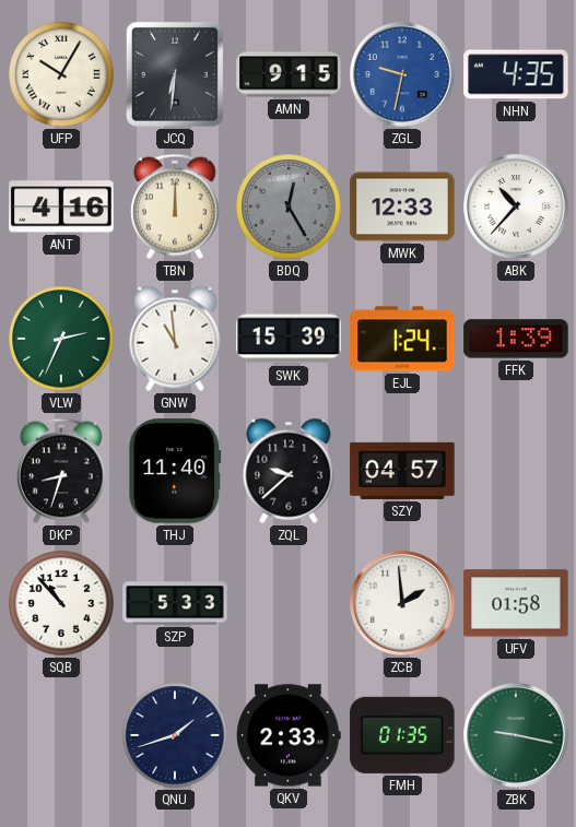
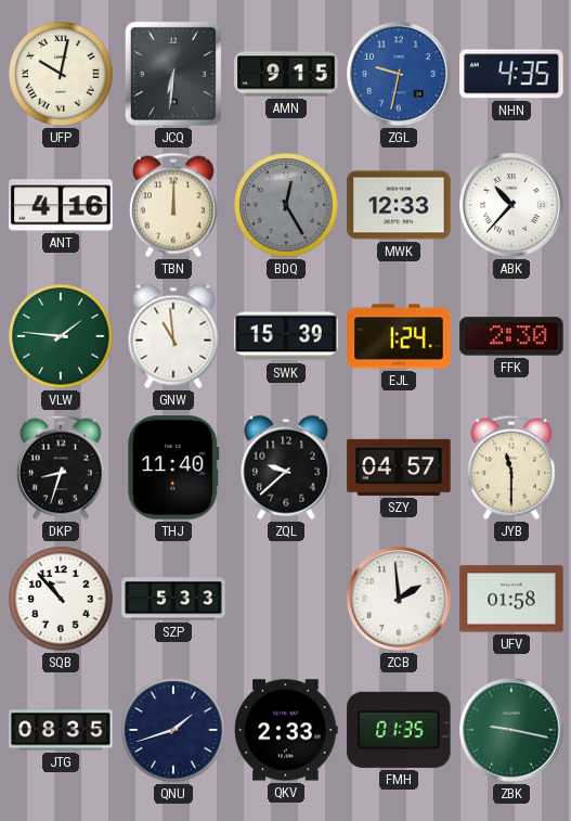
UFP: 10:05 -> 10:02
VLW: 2:34 -> 1:46
FFK: 1:39 -> 2:30
JYB: none -> 11:30
JTG: none -> 08:35
